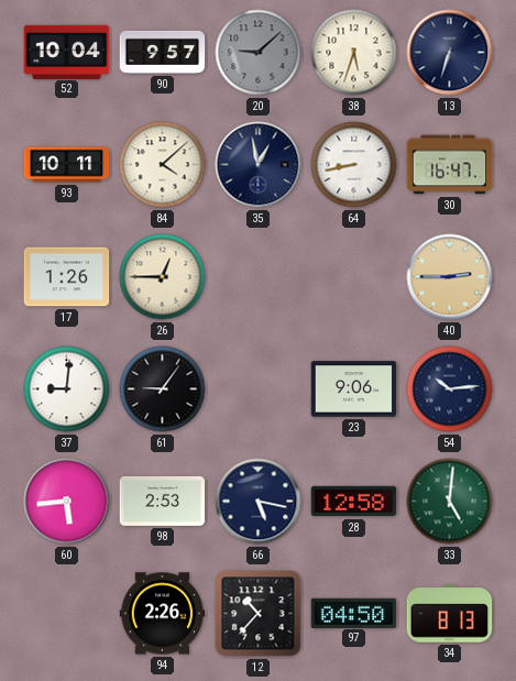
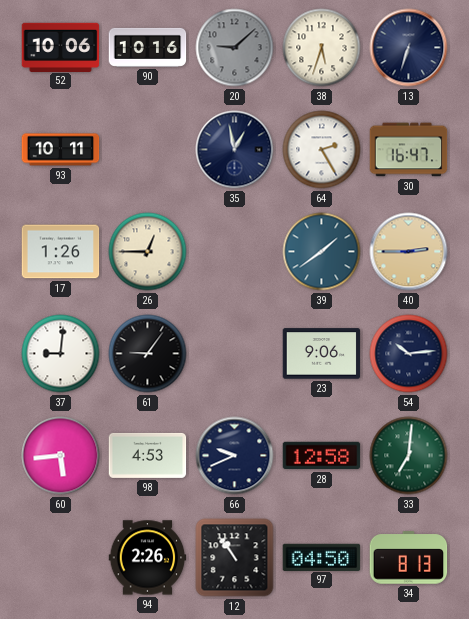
52: 10:04 -> 10:06
90: 9:57 -> 10:16
84: 4:08 -> none
64: 8:43 -> 2:25
39: none -> 1:39
98: 2:53 -> 4:53
66: 5:17 -> 9:41
33: 5:01 -> 7:01
12: 10:37 -> 10:54
